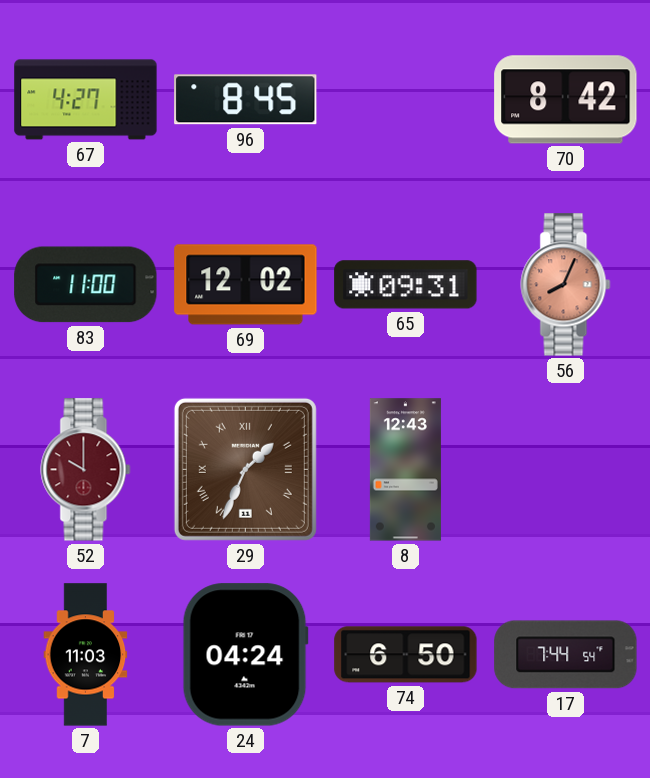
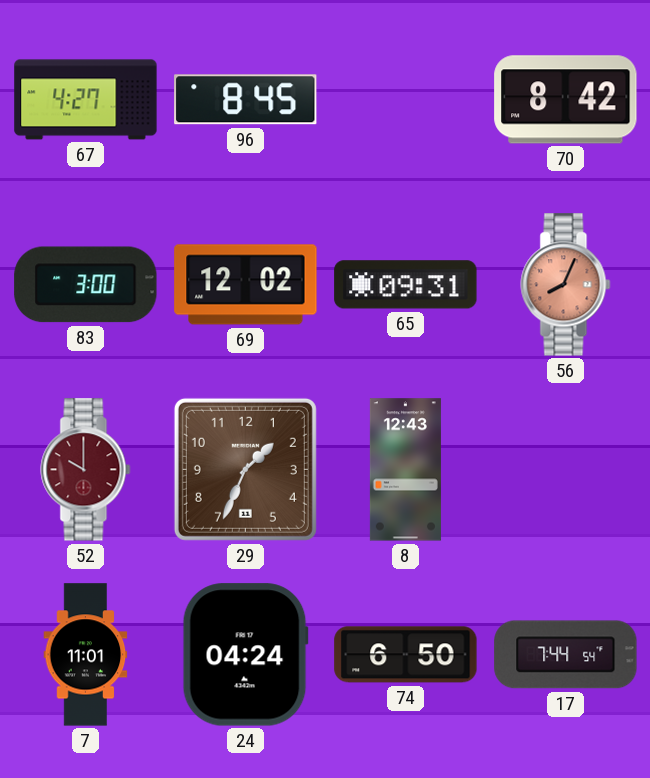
83: 11:00 -> 3:00
29 numerals: Roman -> Arabic
7: 11:03 -> 11:01
